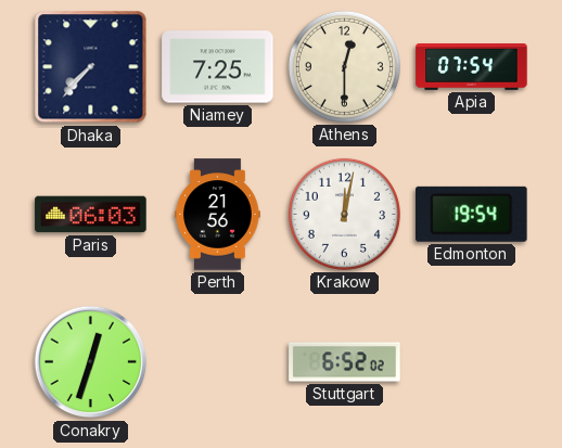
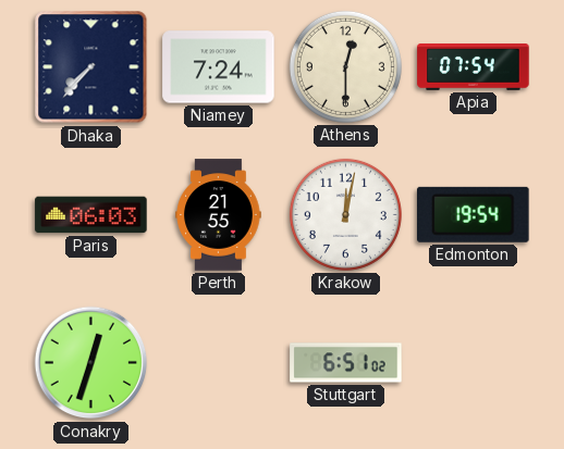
Niamey: 7:25 -> 7:24
Perth: 21:56 -> 21:55
Stuttgart: 6:52 -> 6:51
